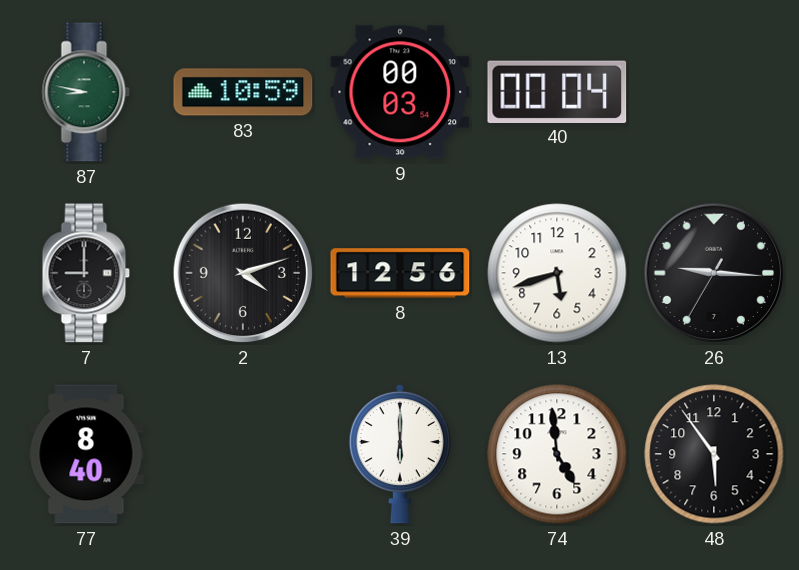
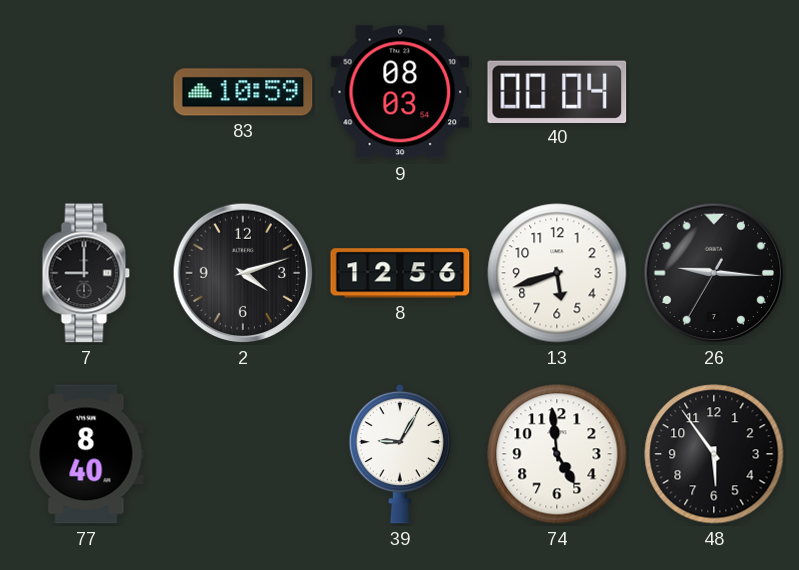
87: 8:47 -> none
9: 00:03 -> 08:03
39: 6:00 -> 9:05
